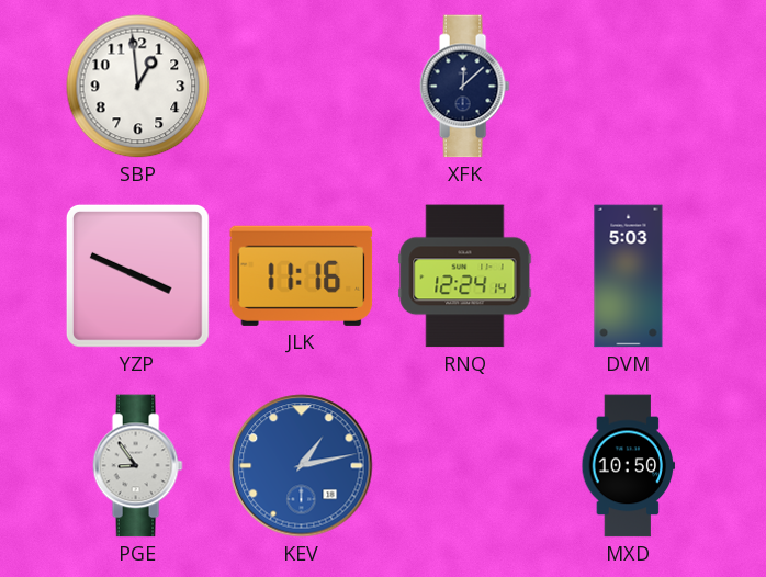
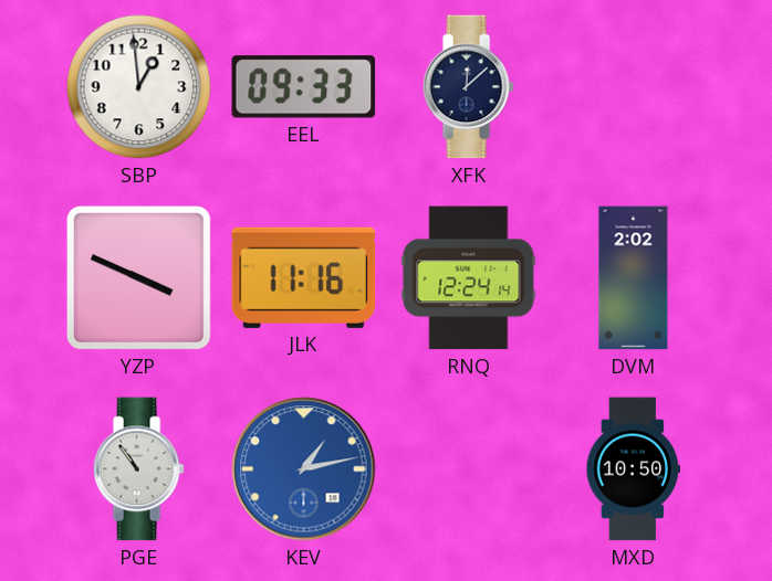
EEL: none -> 09:33
DVM: 5:03 -> 2:02
PGE: 8:54 -> 10:54
